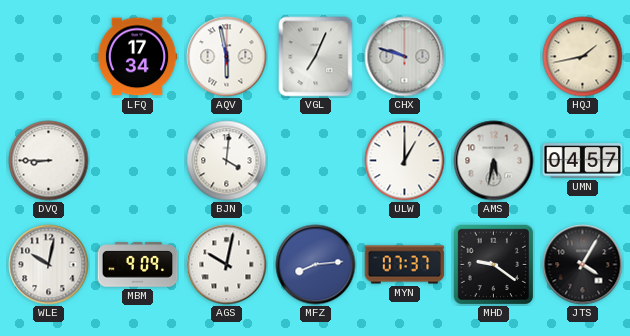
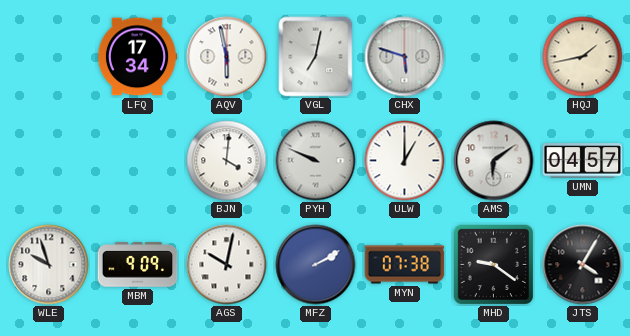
VGL: 7:04 -> 7:02
CHX: 9:48 -> 5:48
DVQ: 8:45 -> none
PYH: none -> 9:49
AMS: 5:32 -> 6:09
WLE: 10:02 -> 9:57
MFZ: 8:14 -> 2:10
MYN: 07:37 -> 07:38
